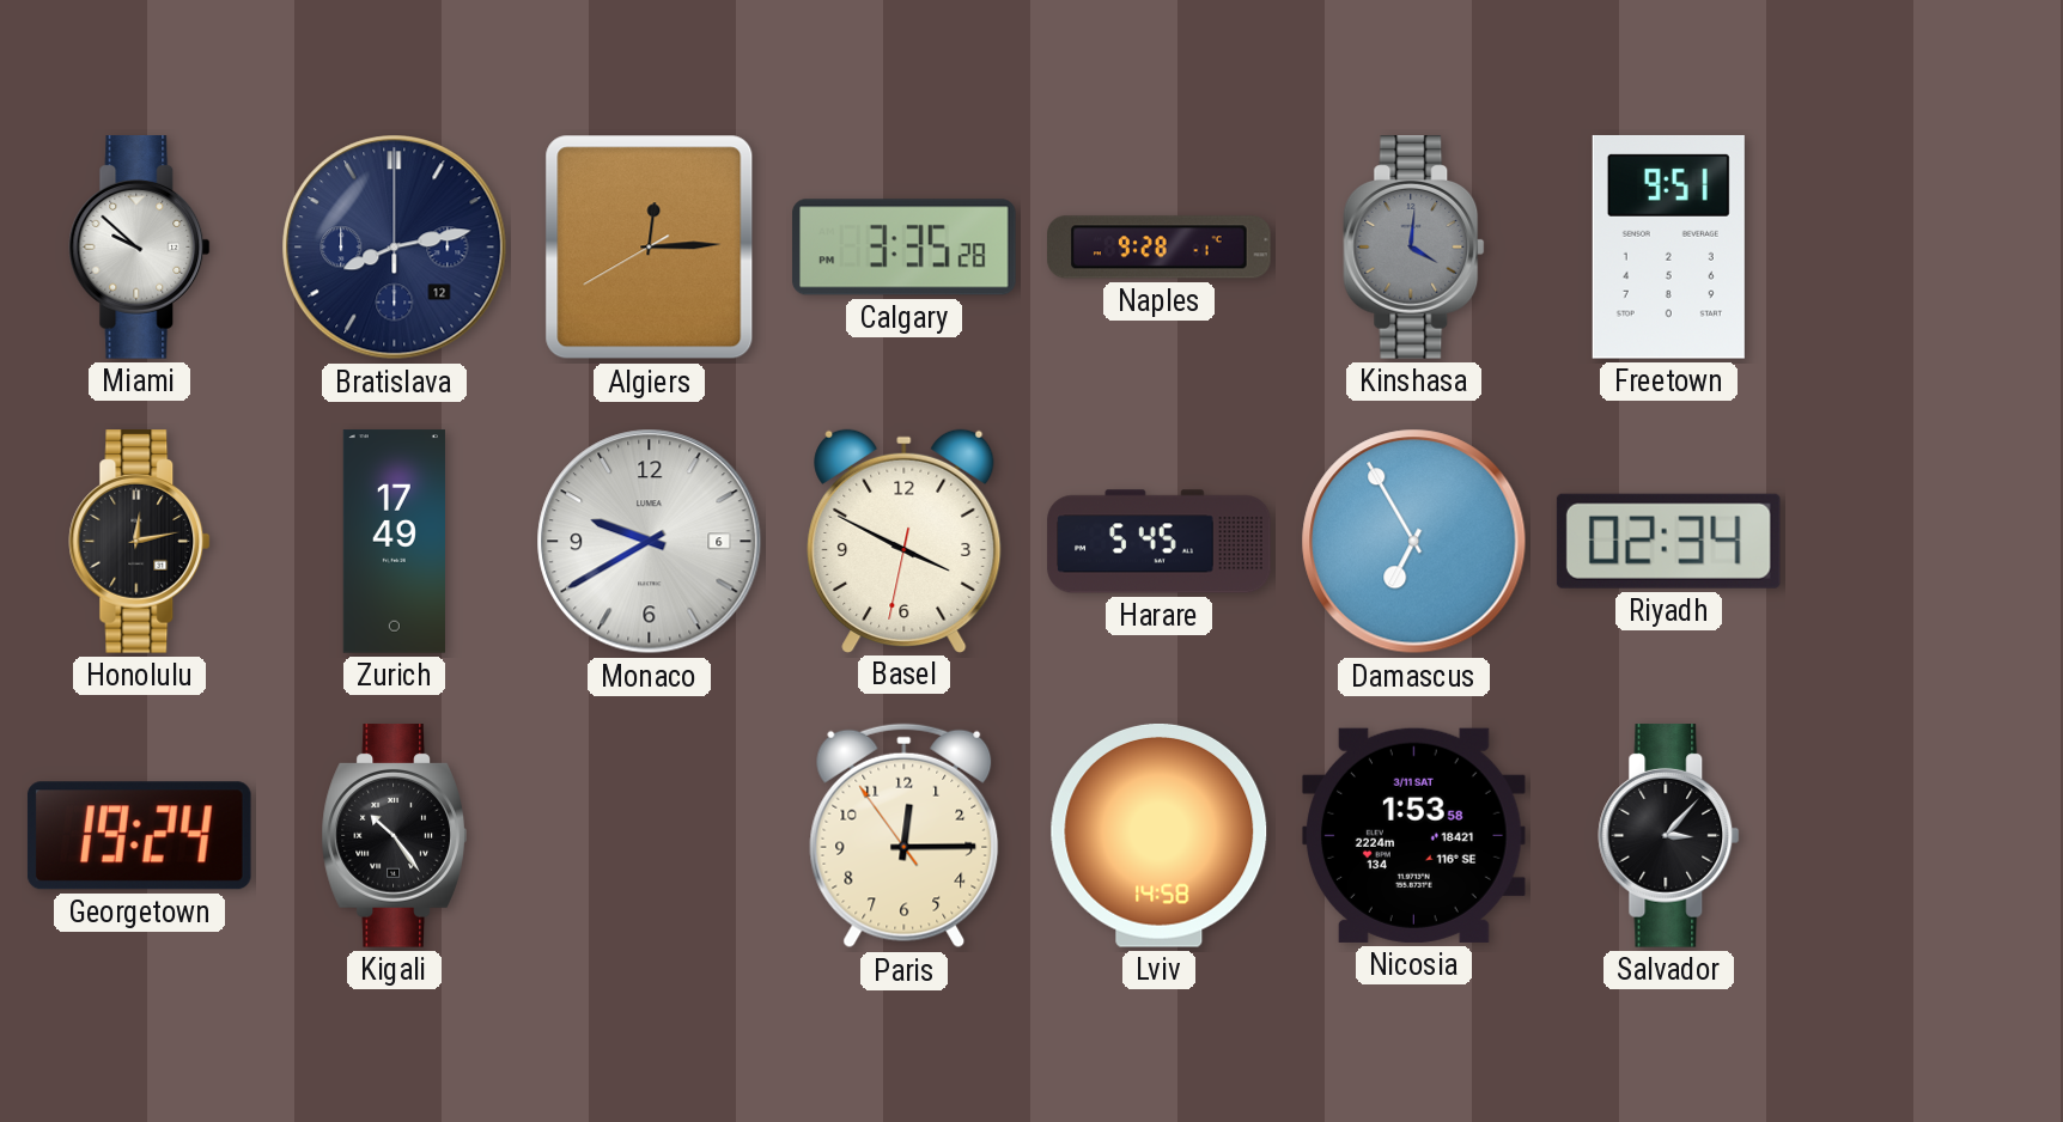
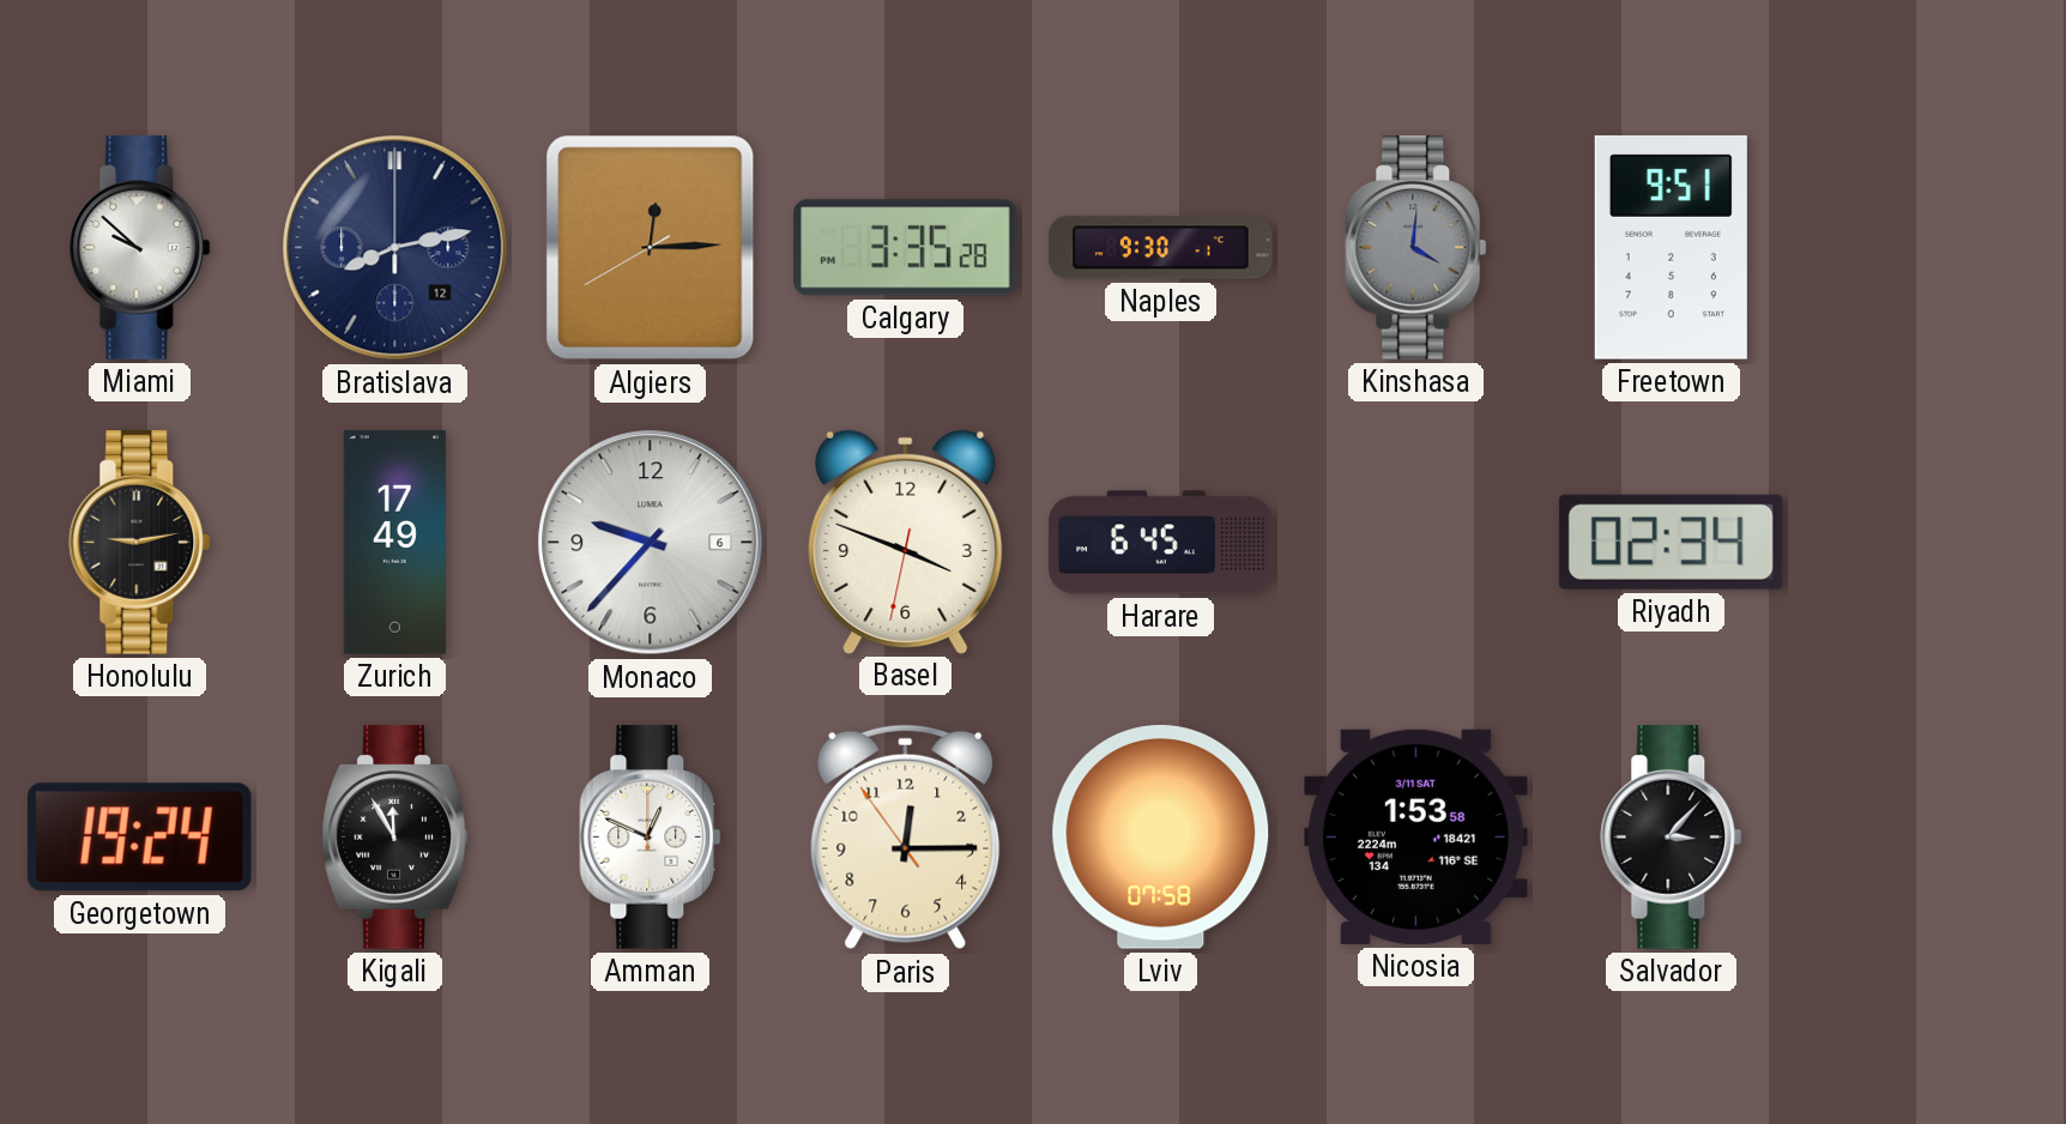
Naples: 9:28 -> 9:30
Honolulu: 12:13 -> 9:13
Monaco: 9:40 -> 9:37
Basel: 3:49 -> 3:48
Harare: 5:45 -> 6:45
Damascus: 6:55 -> none
Kigali: 10:24 -> 11:55
Amman: none -> 12:49
Lviv: 14:58 -> 07:58
